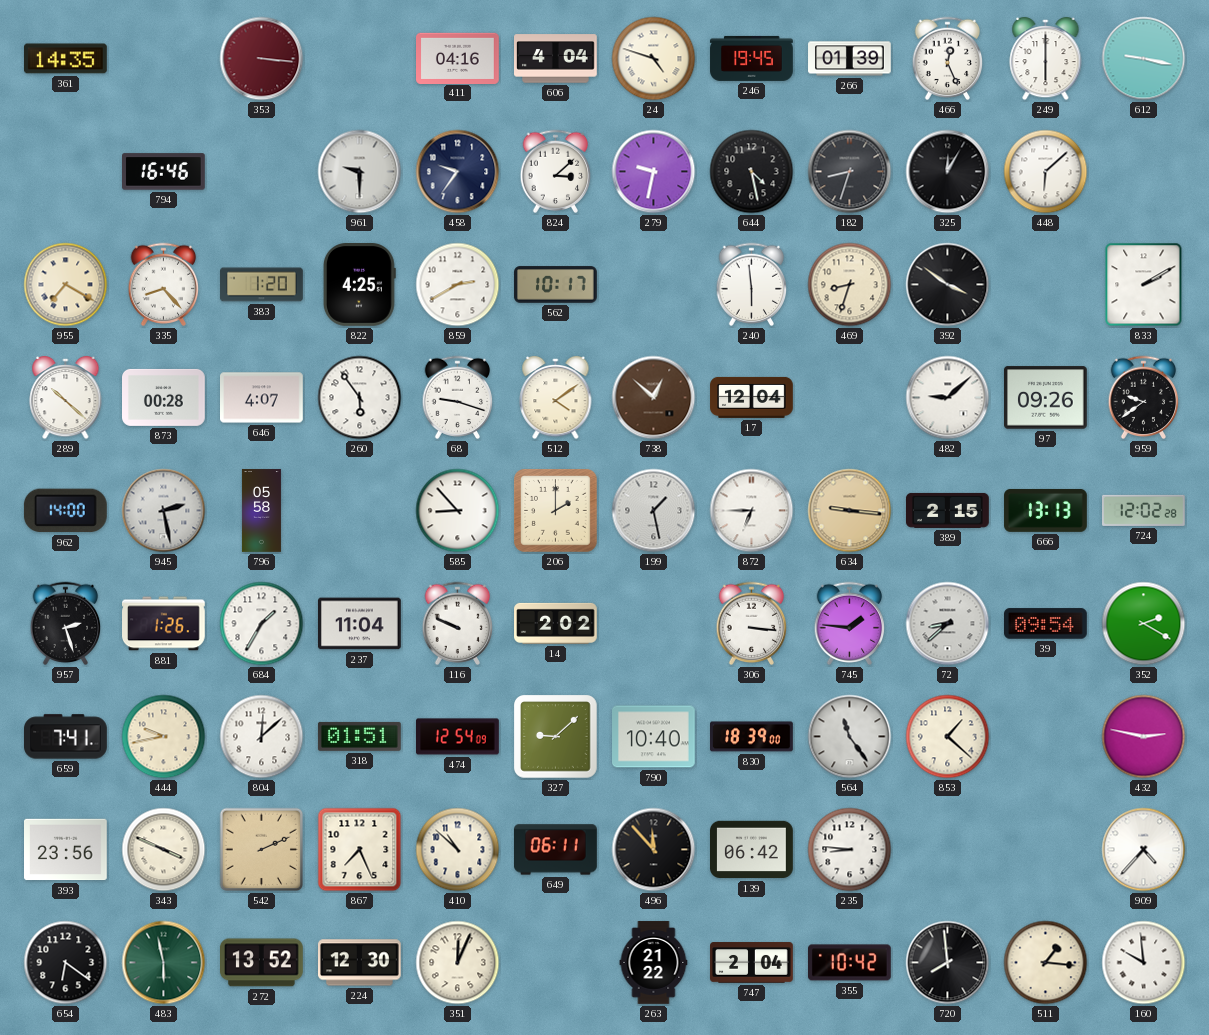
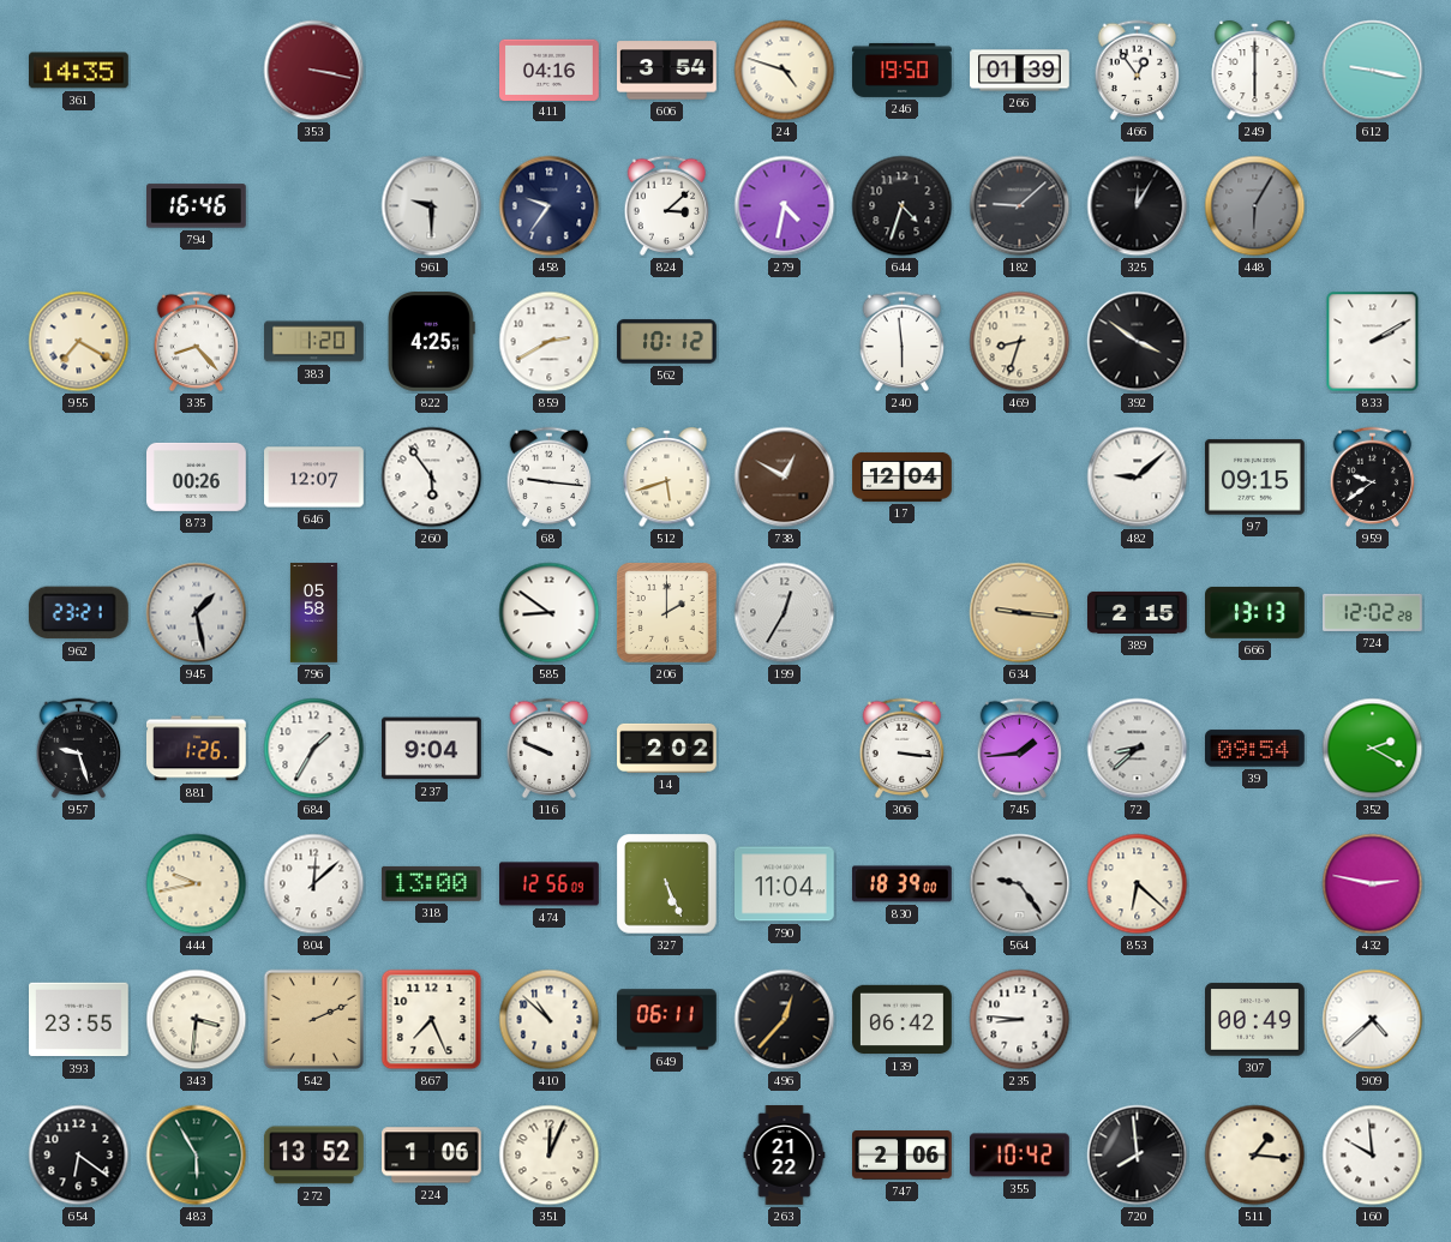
353: 3:16 -> 3:17
606: 4:04 -> 3:54
246: 19:45 -> 19:50
466: 12:26 -> 12:54
279: 9:32 -> 4:32
644: 4:28 -> 4:33
182: 8:33 -> 9:08
448: 6:08 -> 6:05
448 dial: white -> grey
562: 10:17 -> 10:12
289: 10:22 -> none
873: 00:28 -> 00:26
646: 4:07 -> 12:07
68: 9:18 -> 9:16
512: 4:09 -> 5:42
738: 12:52 -> 12:50
97: 09:26 -> 09:15
962: 14:00 -> 23:21
945: 2:28 -> 1:28
585: 8:53 -> 8:51
199: 1:28 -> 12:35
872: 6:45 -> none
957: 2:27 -> 9:27
237: 11:04 -> 9:04
745: 1:46 -> 1:44
659: 7:41 -> none
318: 01:51 -> 13:00
474: 12:54 -> 12:56
327: 9:08 -> 5:26
790: 10:40 -> 11:04
564: 11:24 -> 9:24
853: 1:22 -> 6:22
393: 23:56 -> 23:55
343: 3:49 -> 3:31
496: 11:53 -> 12:37
307: none -> 00:49
909: 4:37 -> 4:38
483: 5:58 -> 5:55
224: 12:30 -> 1:06
747: 2:04 -> 2:06
